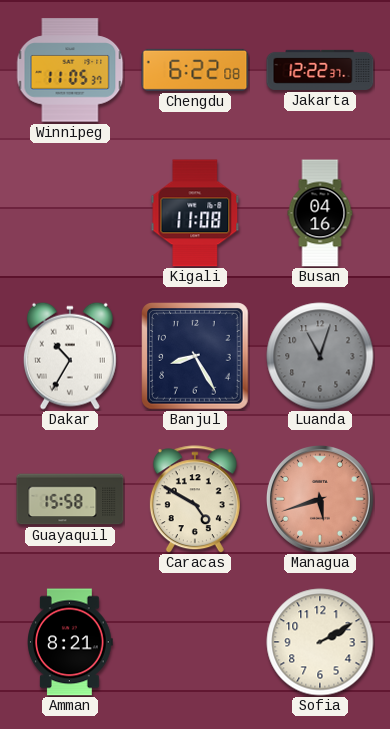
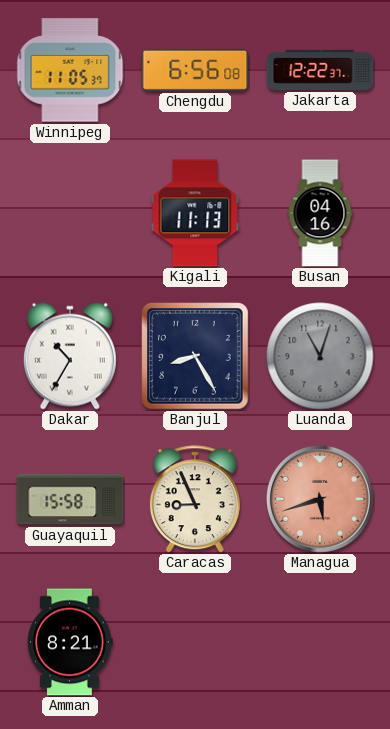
Chengdu: 6:22 -> 6:56
Kigali: 11:08 -> 11:13
Caracas: 4:50 -> 8:56
Sofia: 2:10 -> none
